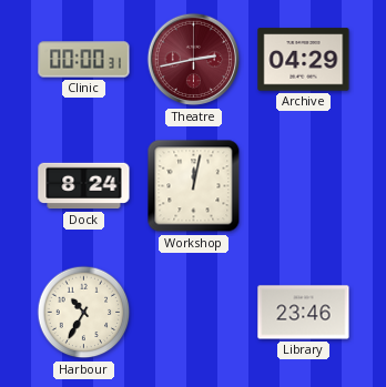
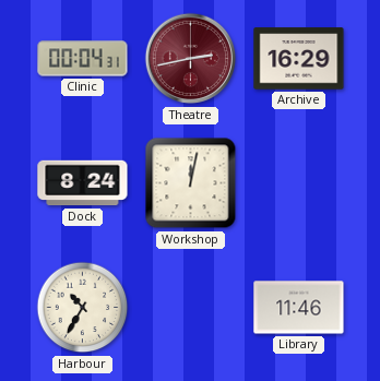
Clinic: 00:00 -> 00:04
Archive: 04:29 -> 16:29
Library: 23:46 -> 11:46
